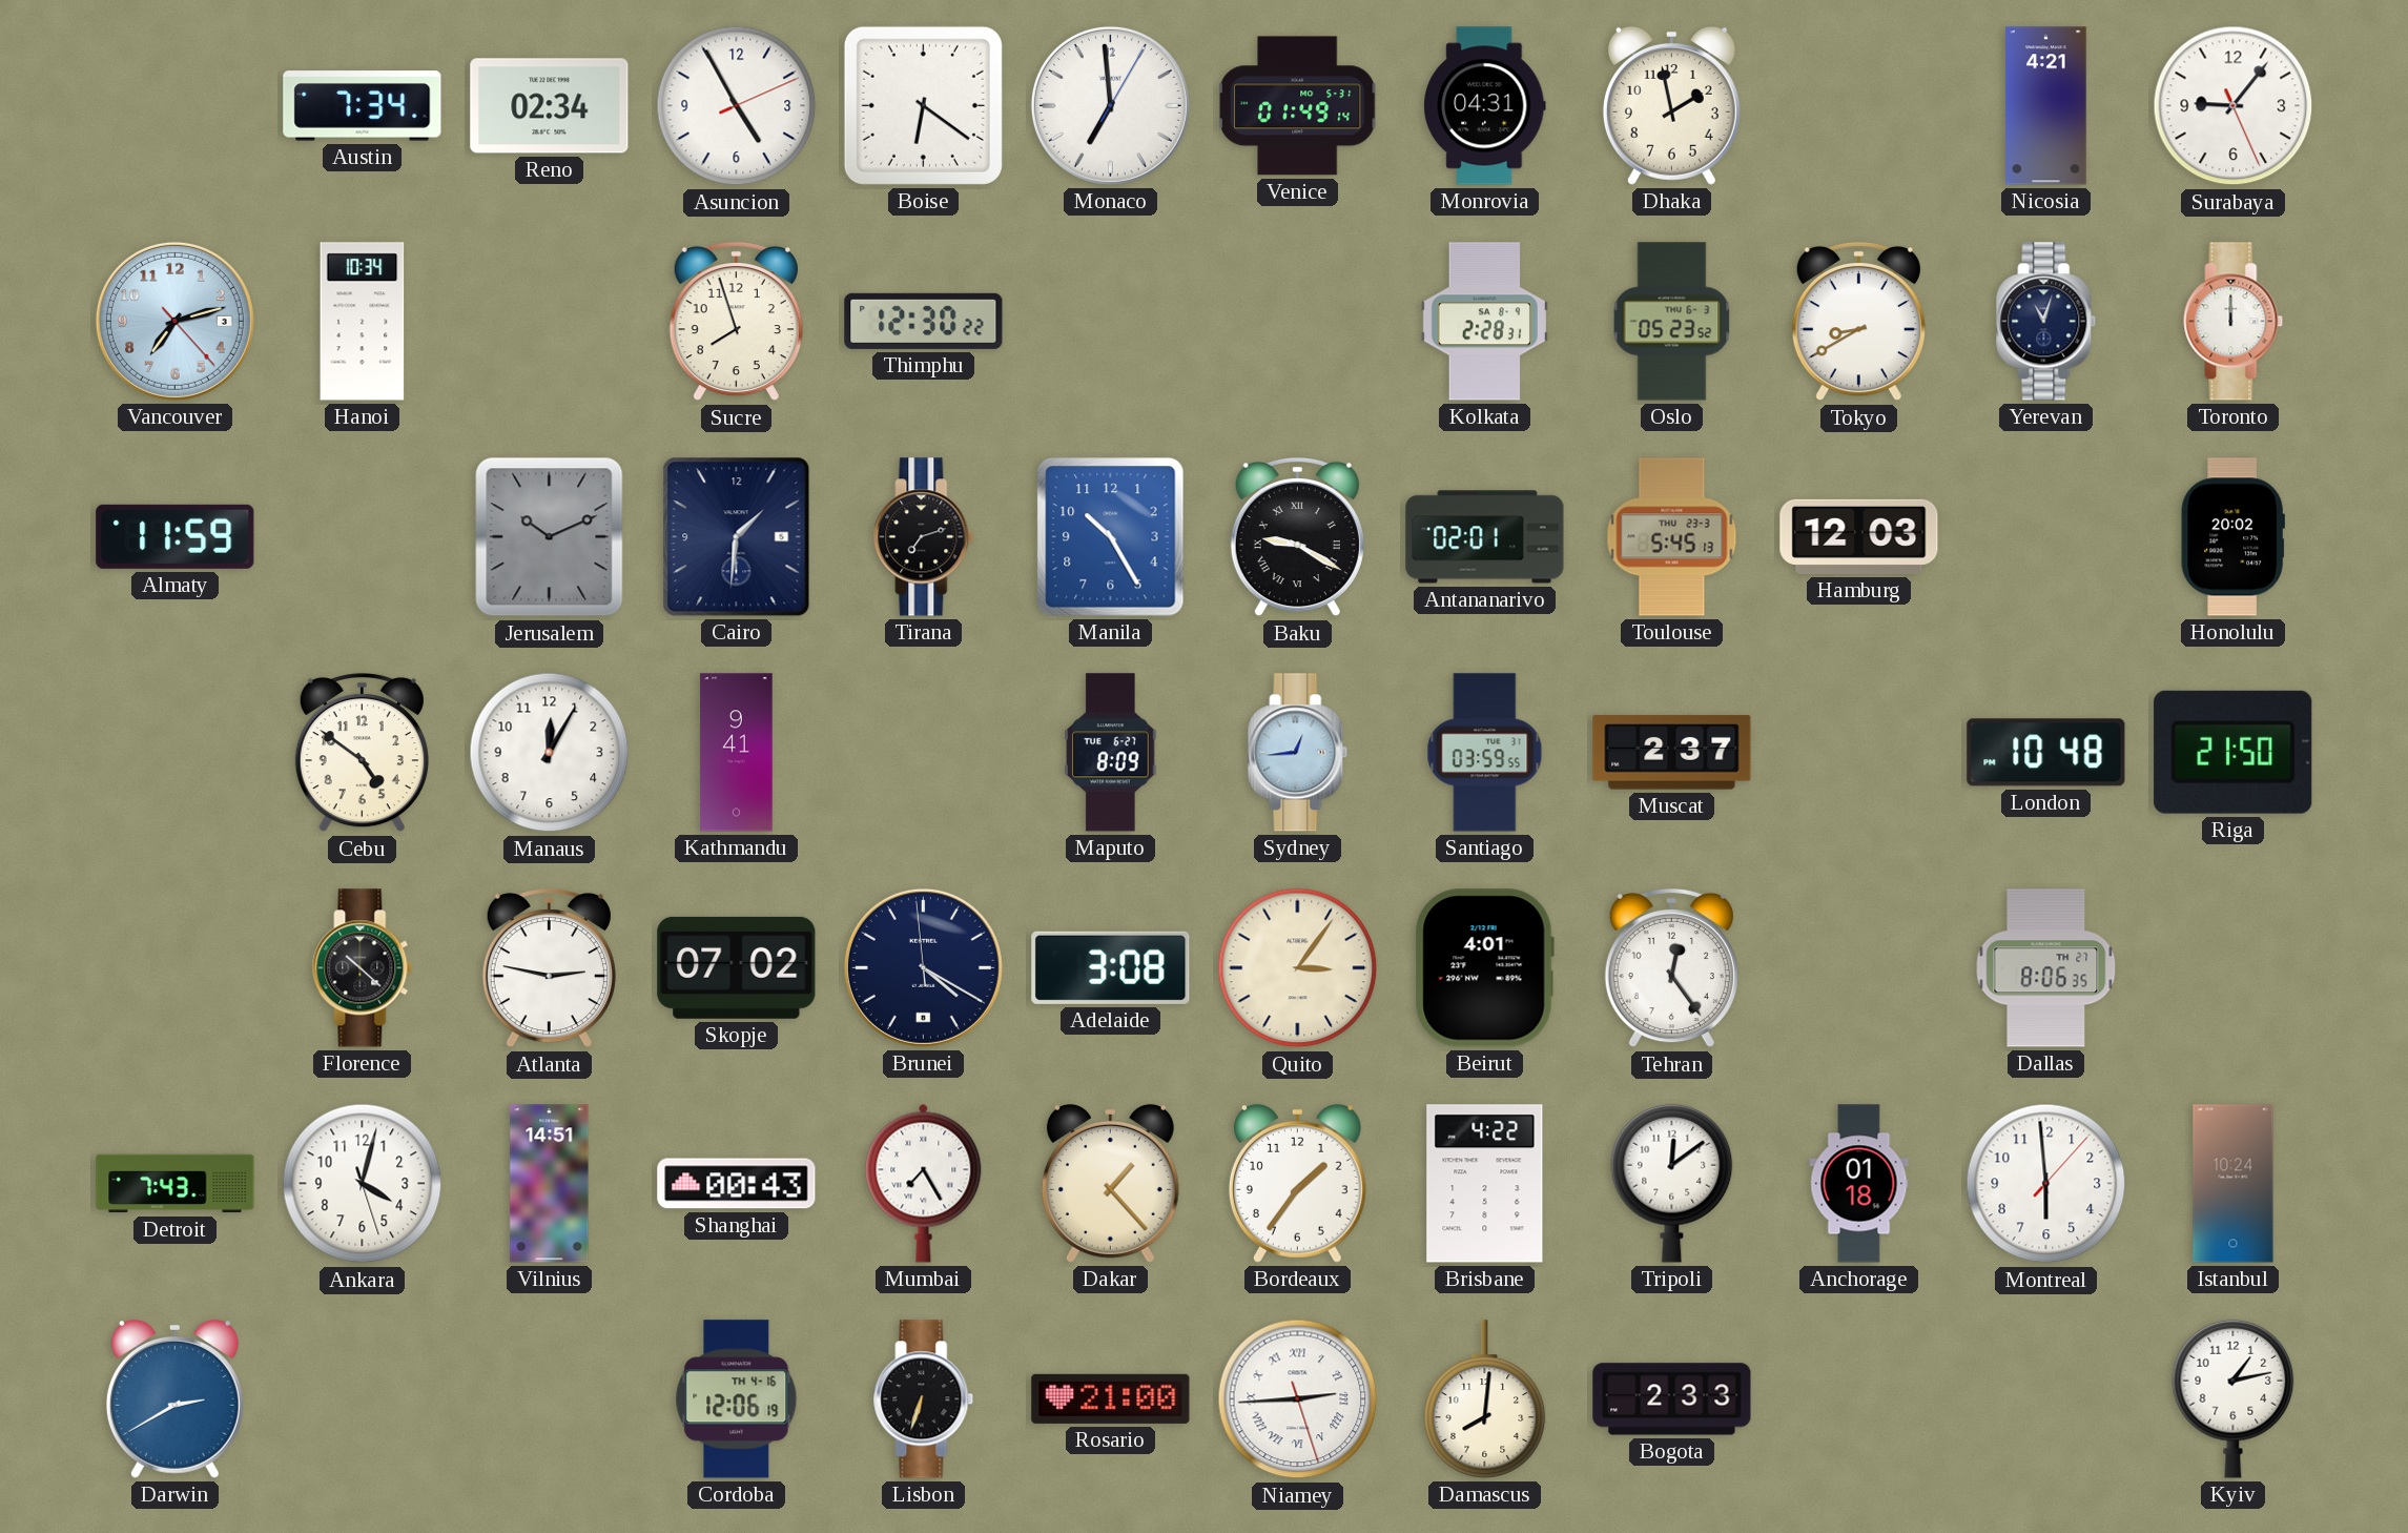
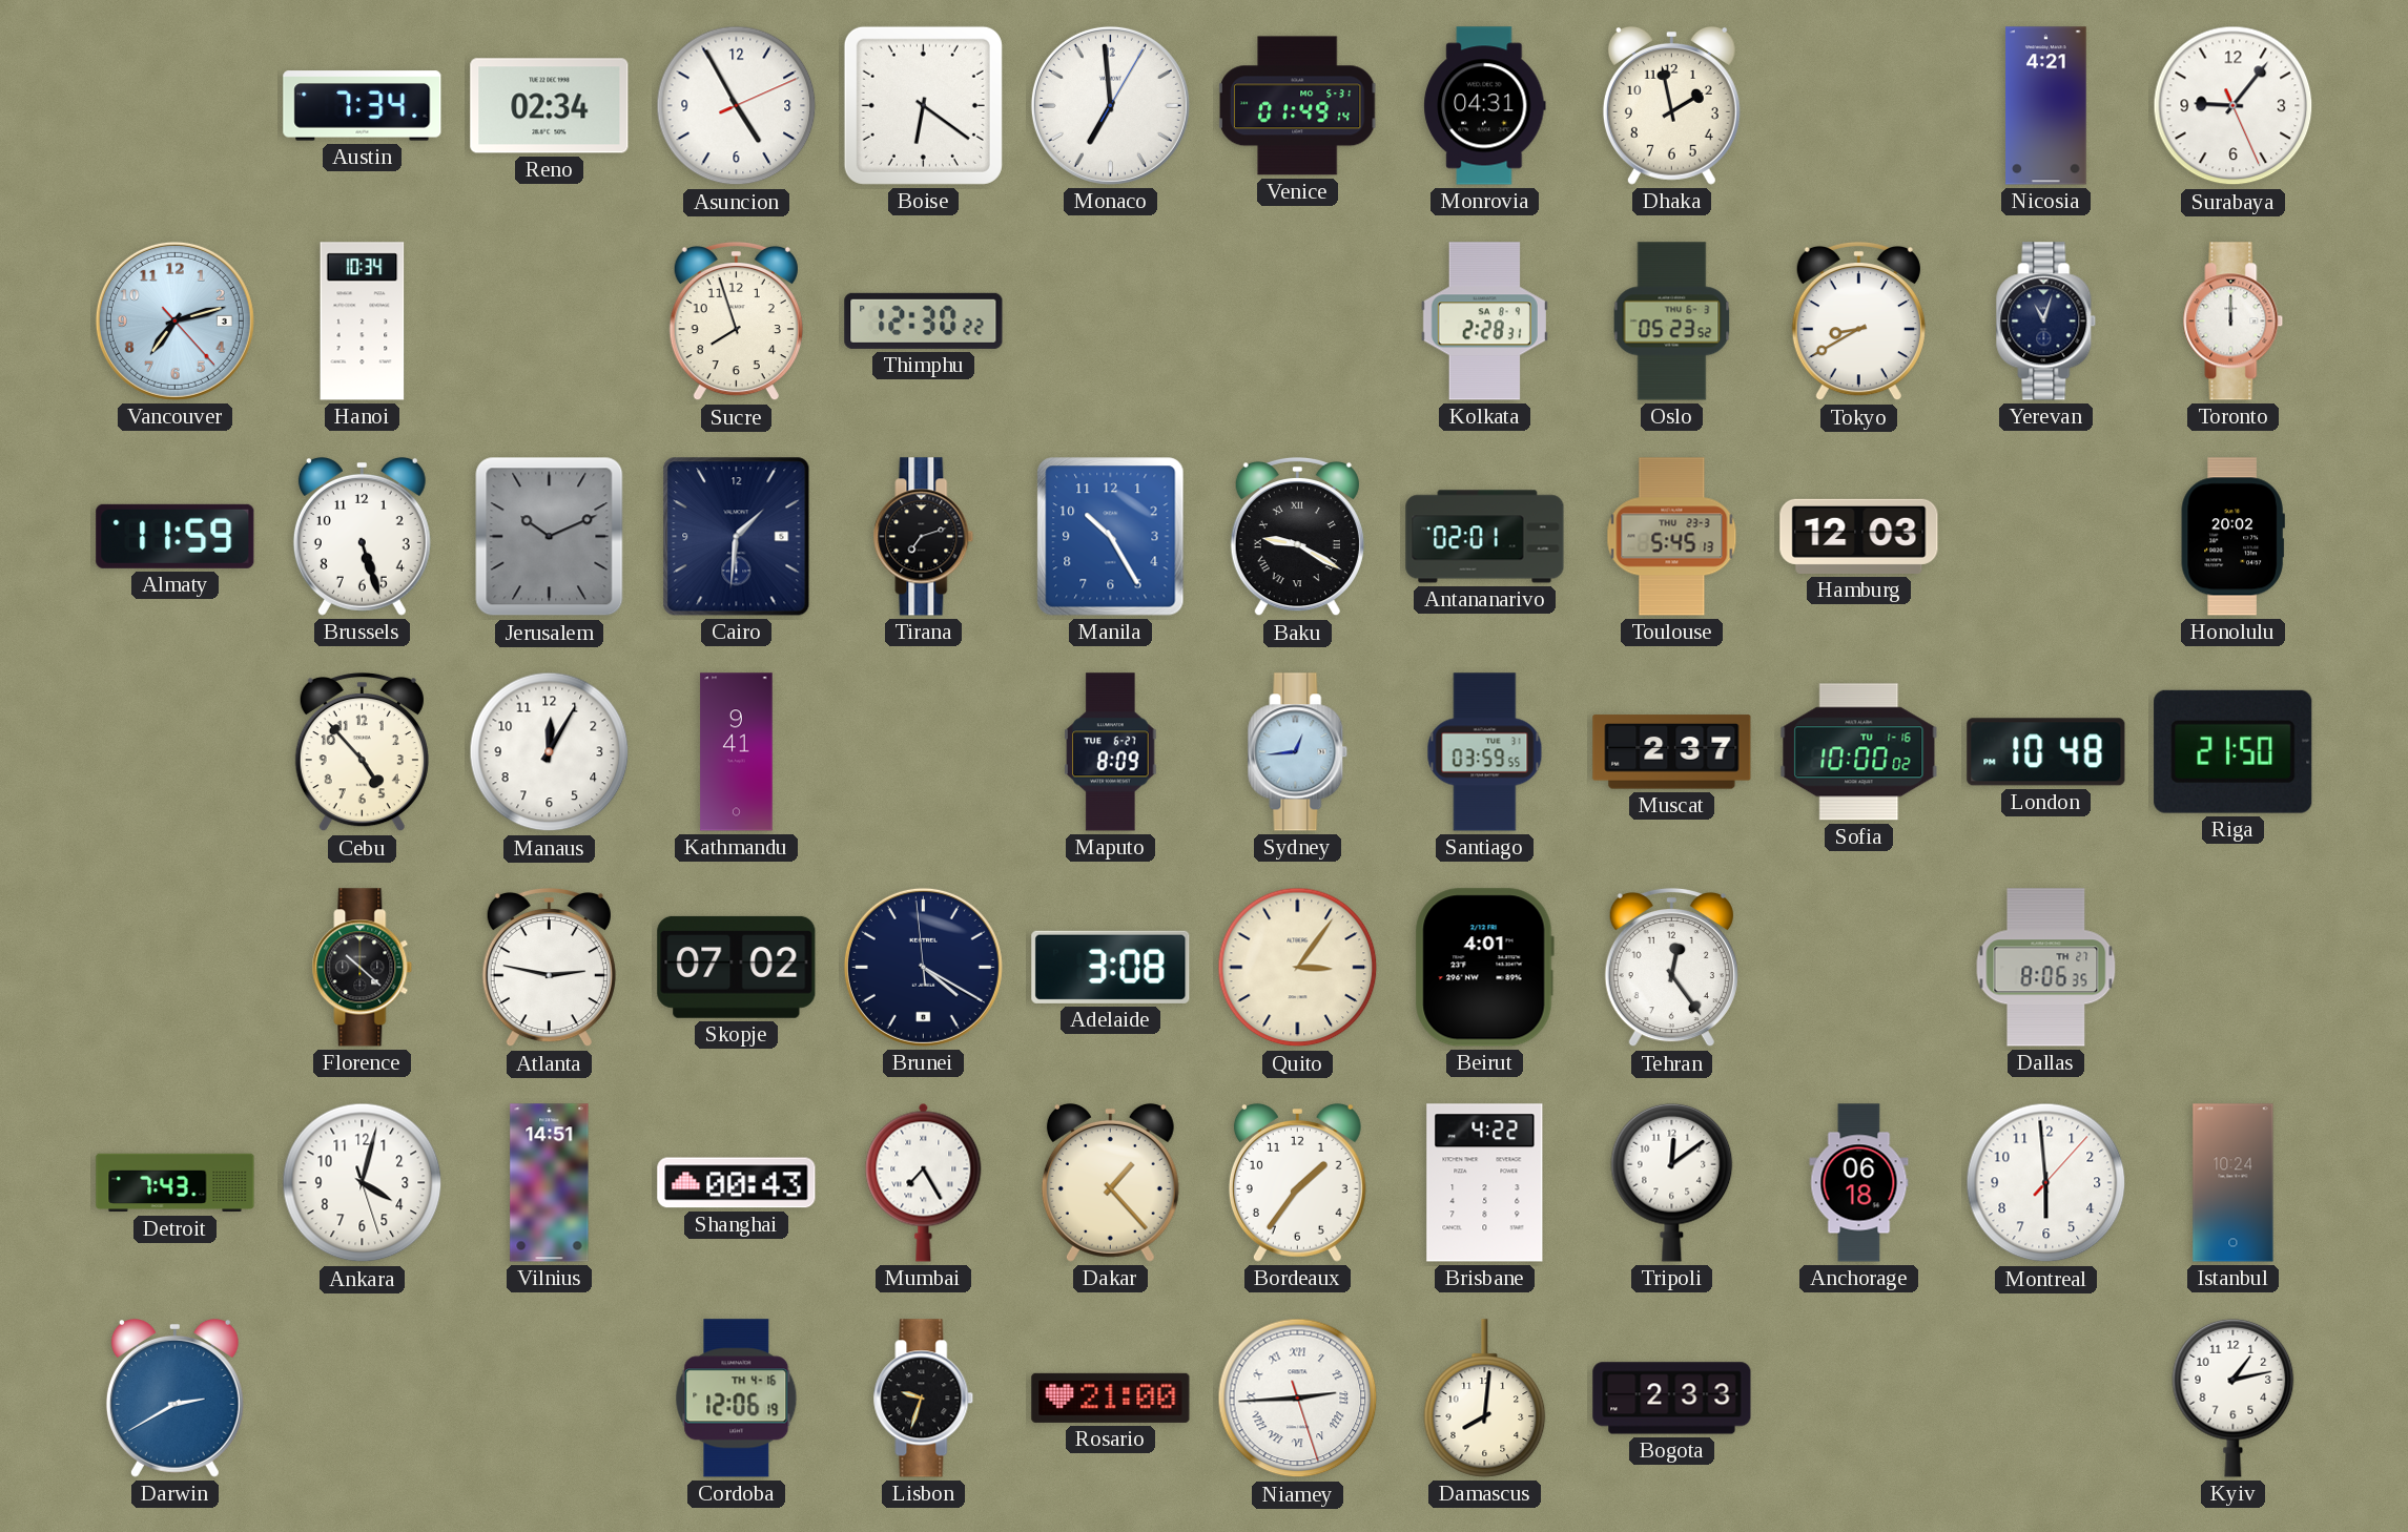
Brussels: none -> 5:27
Cebu: 4:51 -> 4:53
Sofia: none -> 10:00
Anchorage: 01:18 -> 06:18
Lisbon: 6:33 -> 9:33
